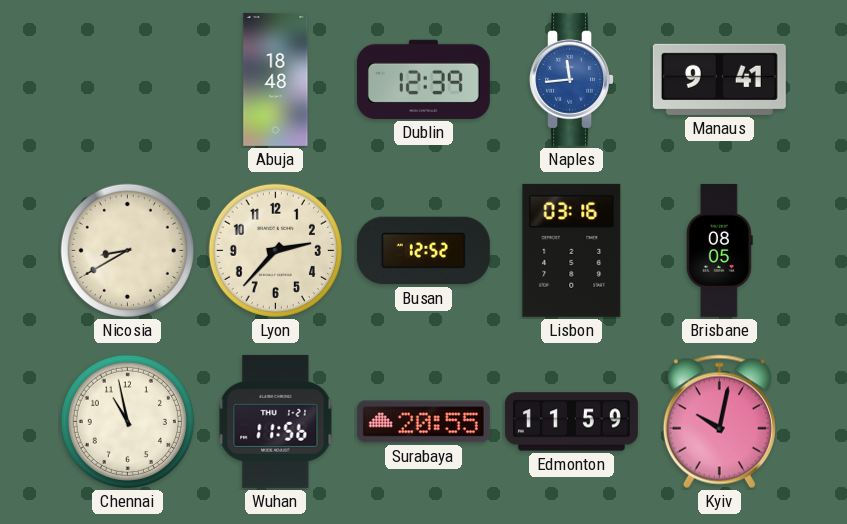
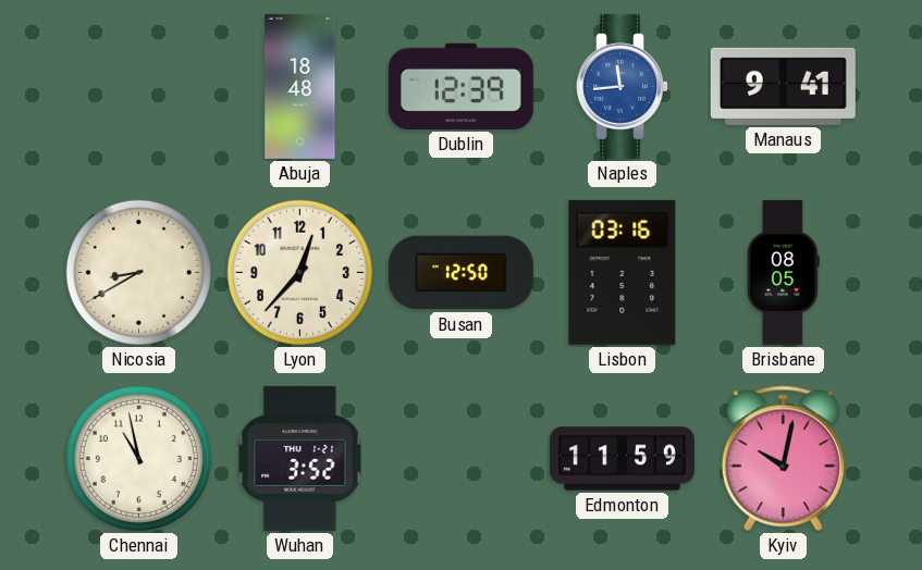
Lyon: 2:37 -> 12:37
Busan: 12:52 -> 12:50
Wuhan: 11:56 -> 3:52
Surabaya: 20:55 -> none
